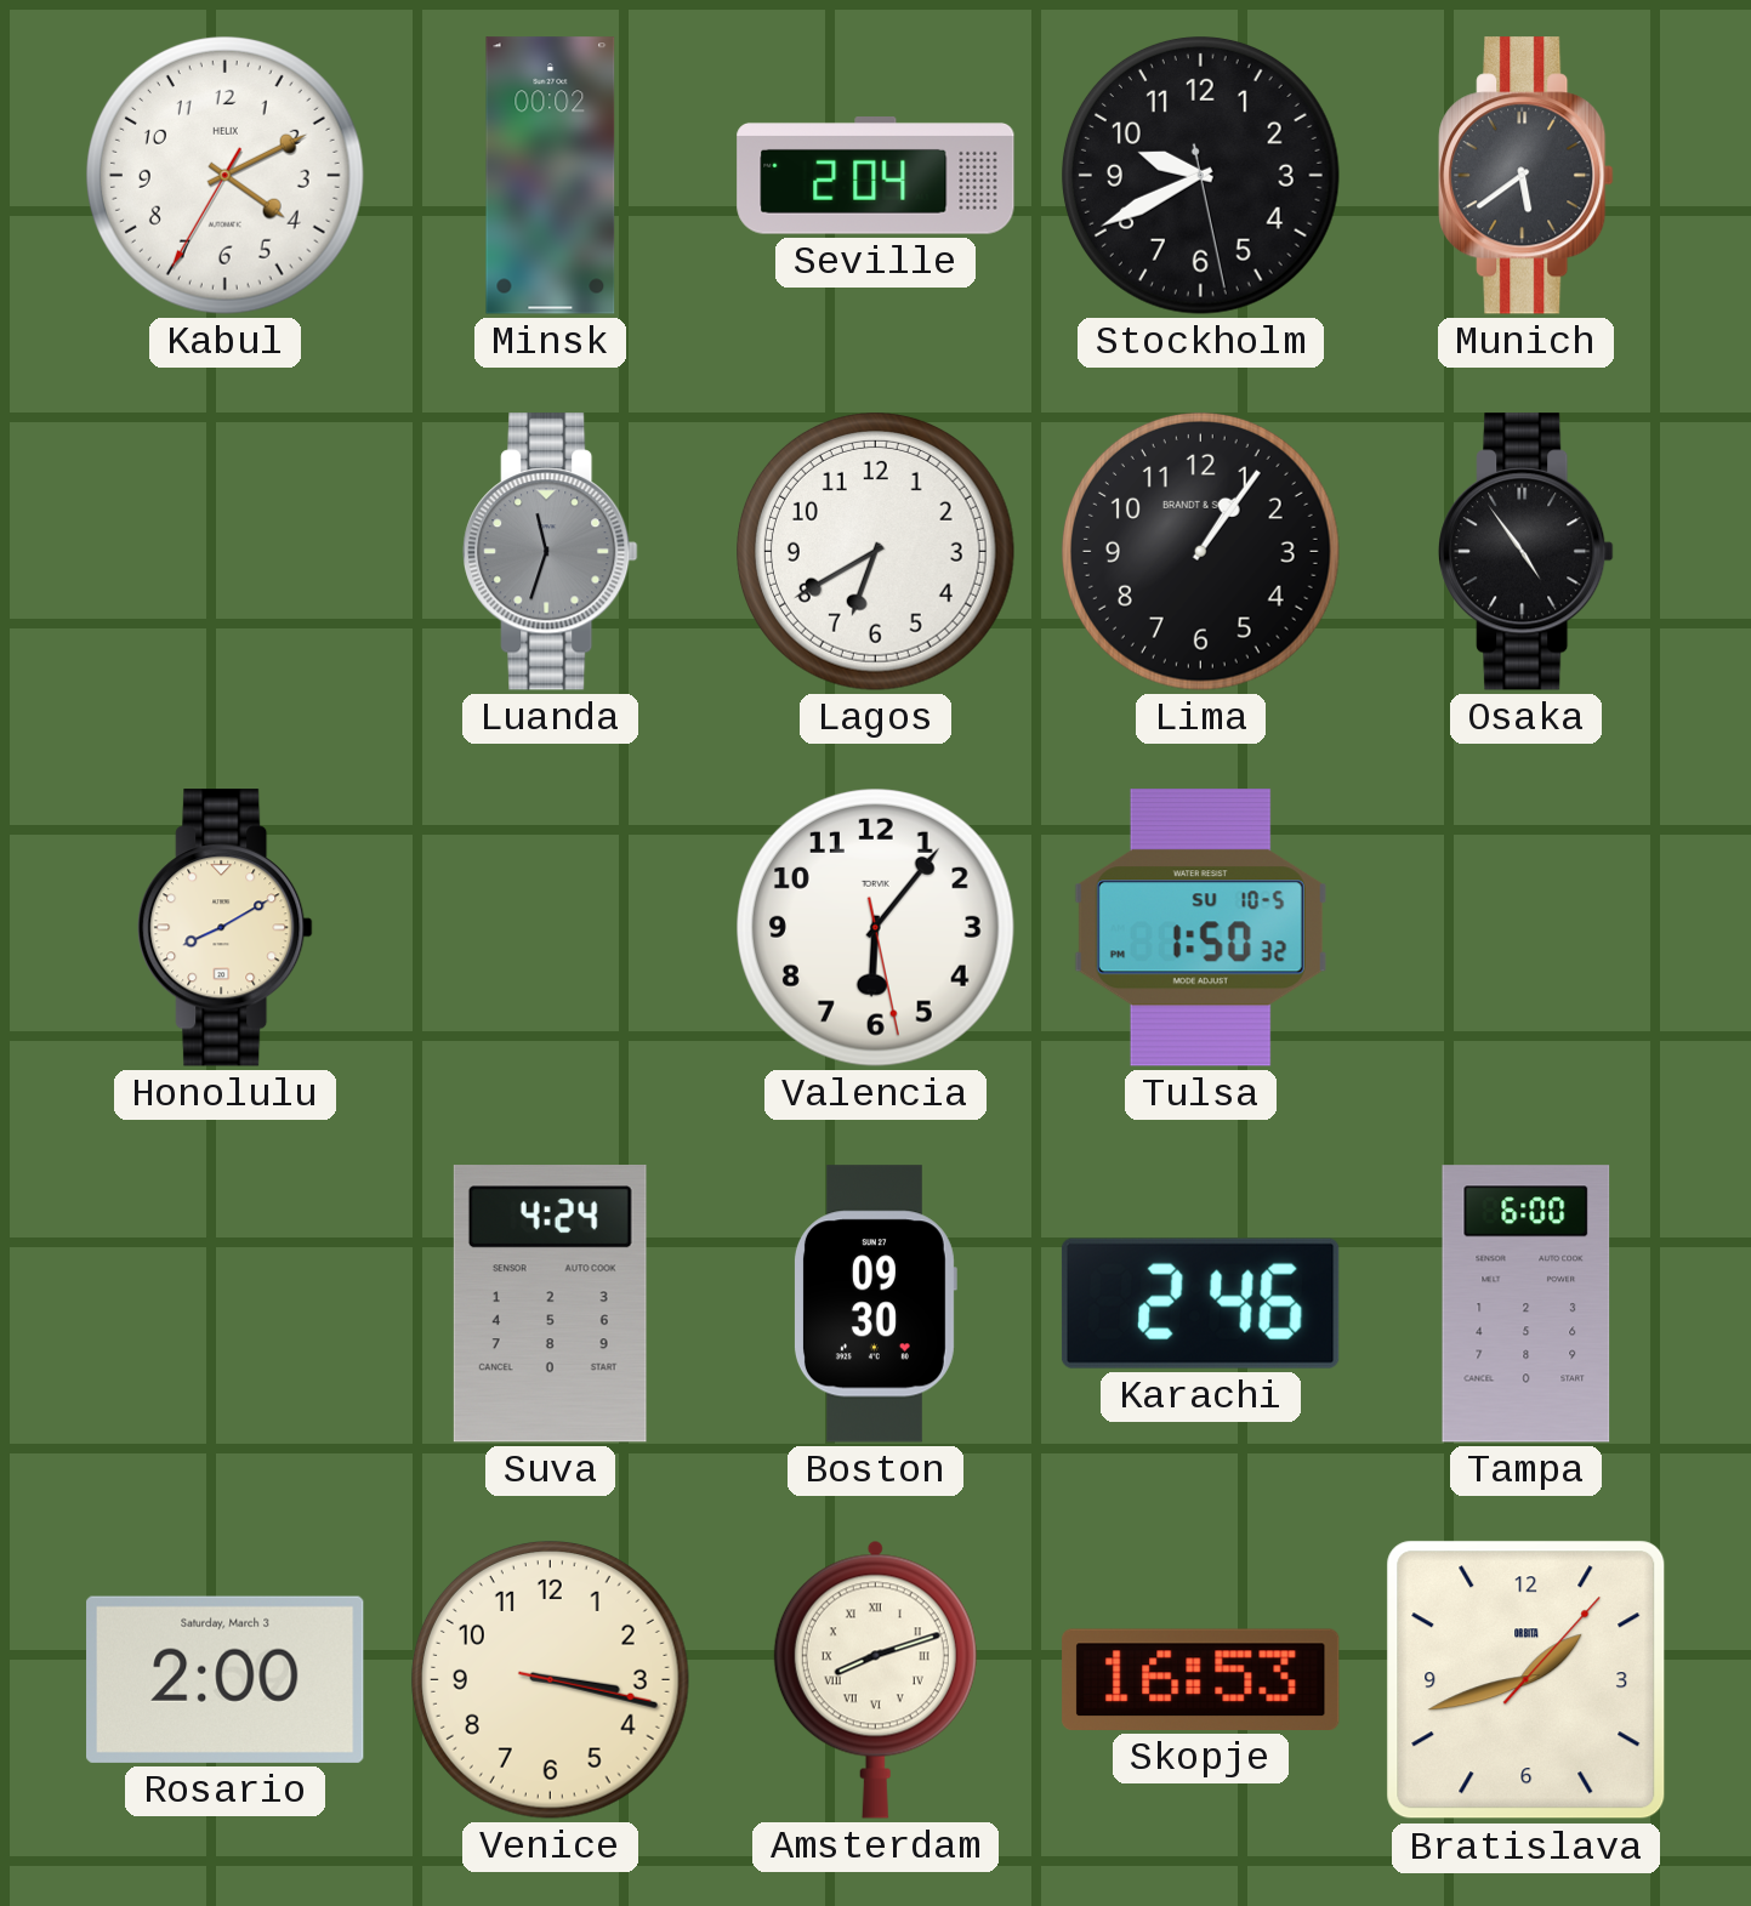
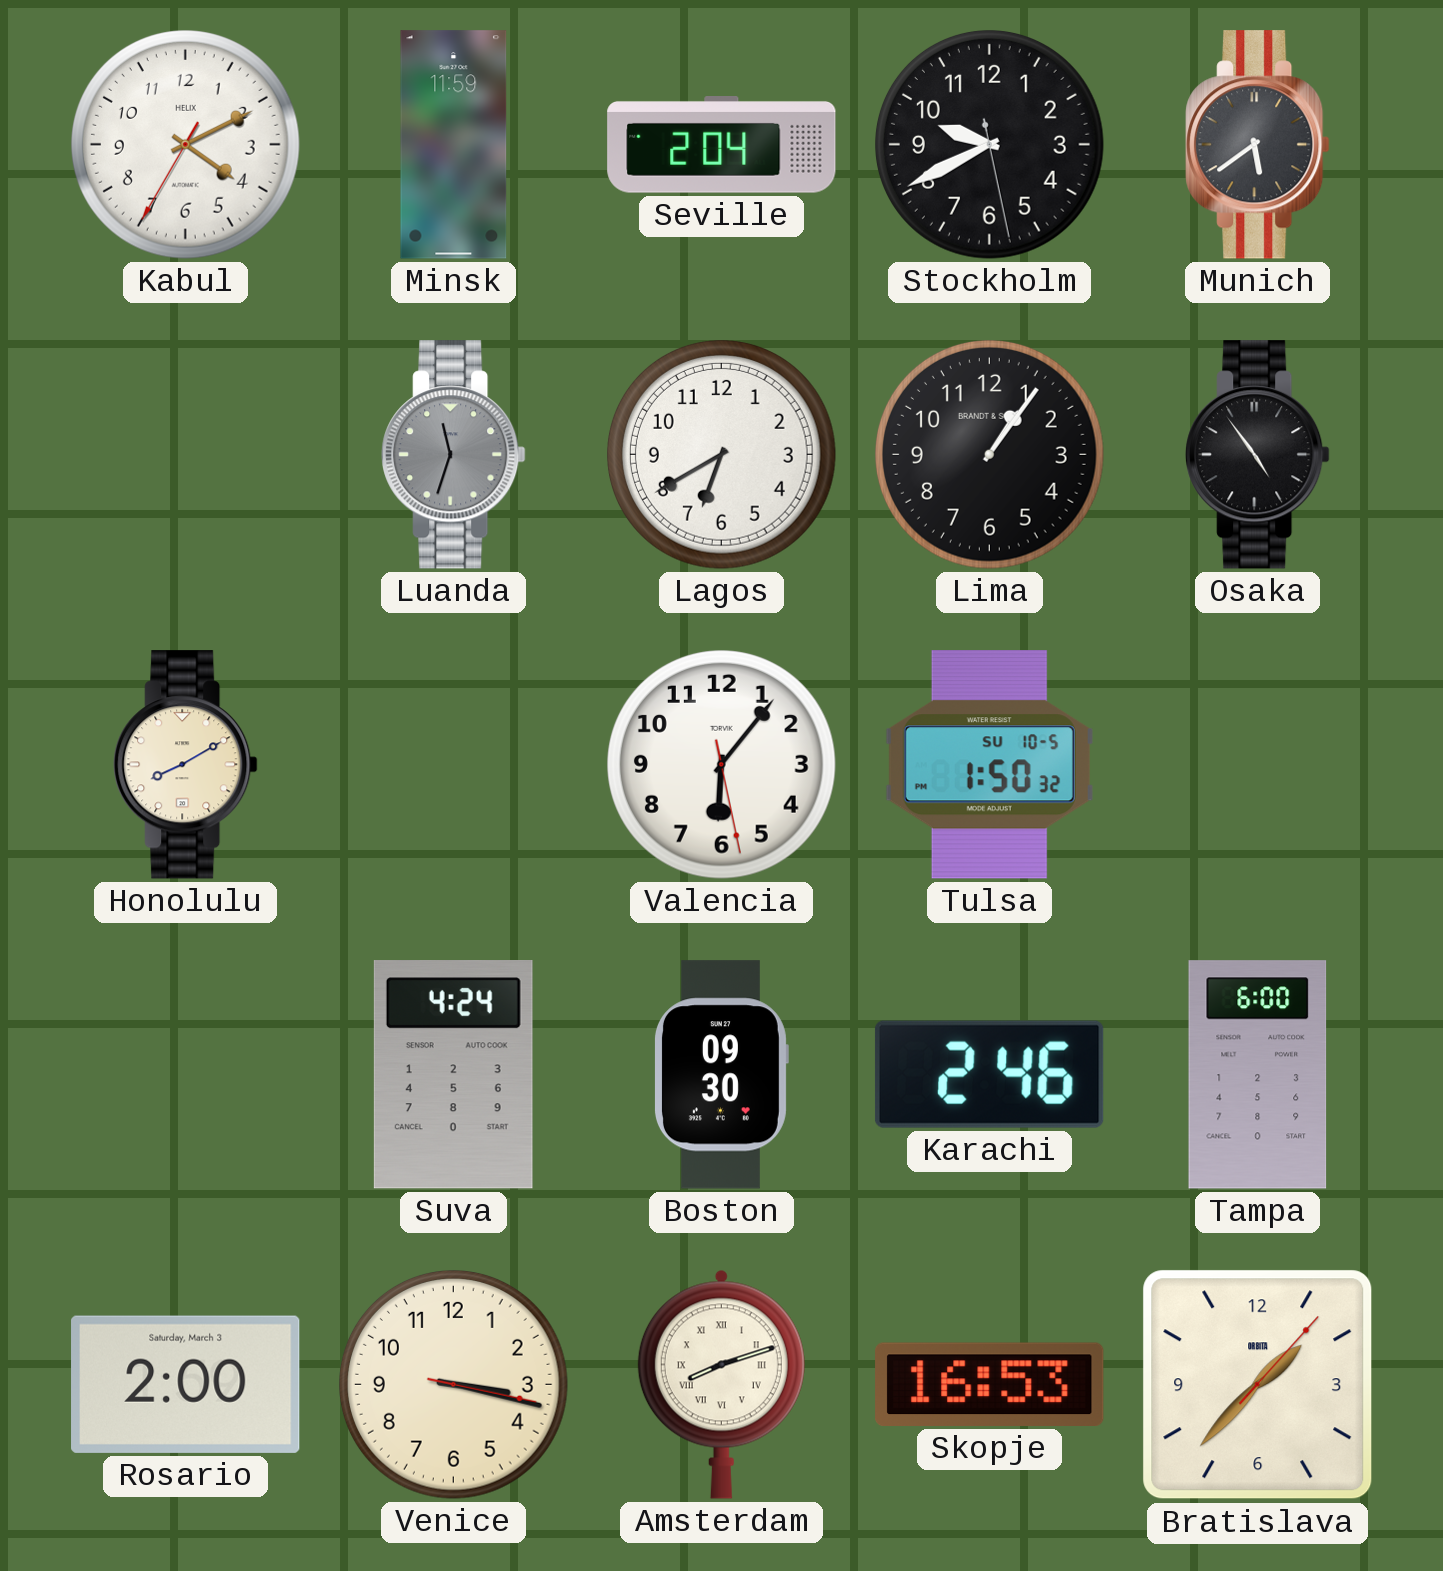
Minsk: 00:02 -> 11:59
Bratislava: 1:42 -> 1:37
